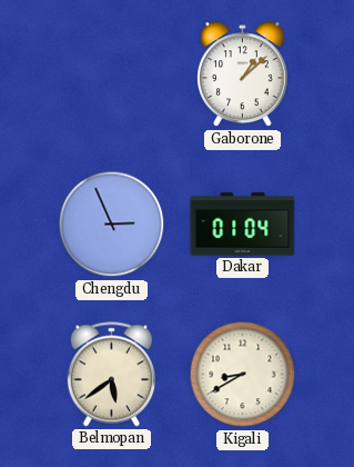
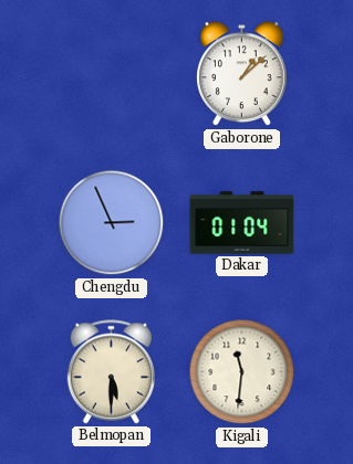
Belmopan: 5:39 -> 5:30
Kigali: 8:40 -> 11:31
